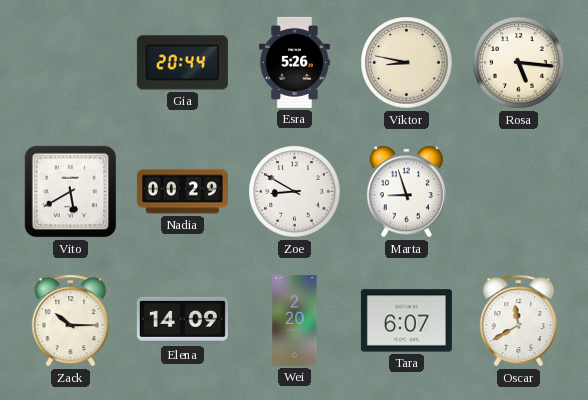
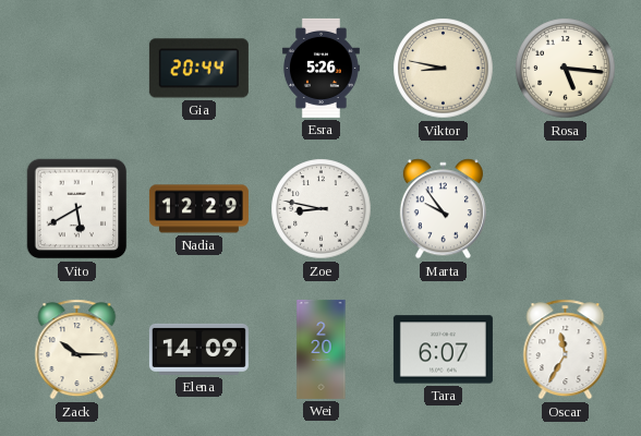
Nadia: 00:29 -> 12:29
Zoe: 8:50 -> 8:47
Marta: 8:57 -> 9:54
Oscar: 11:40 -> 11:35
